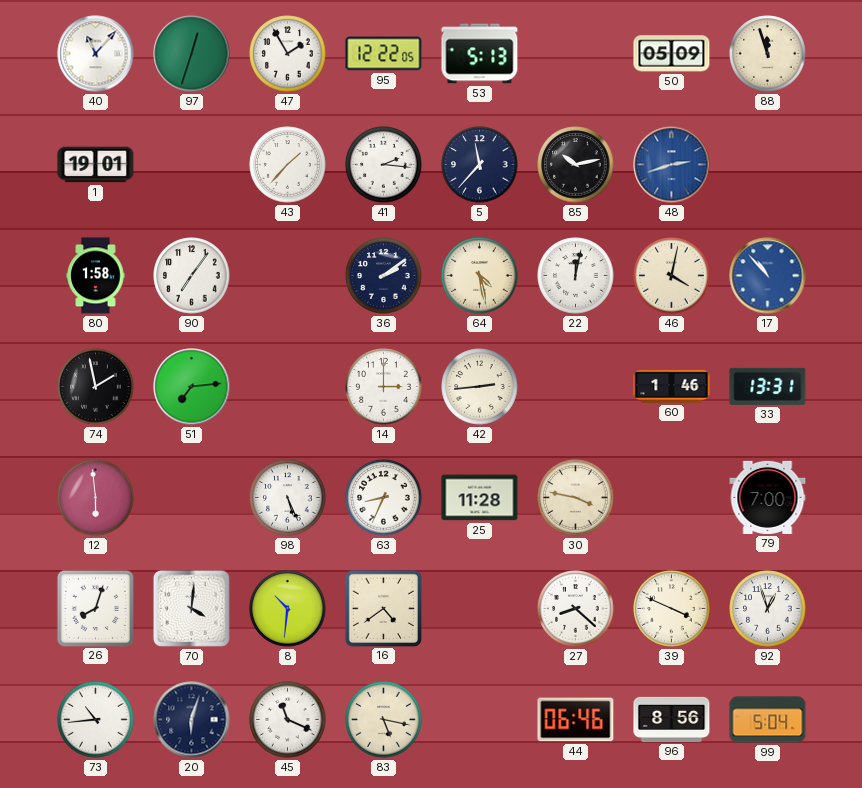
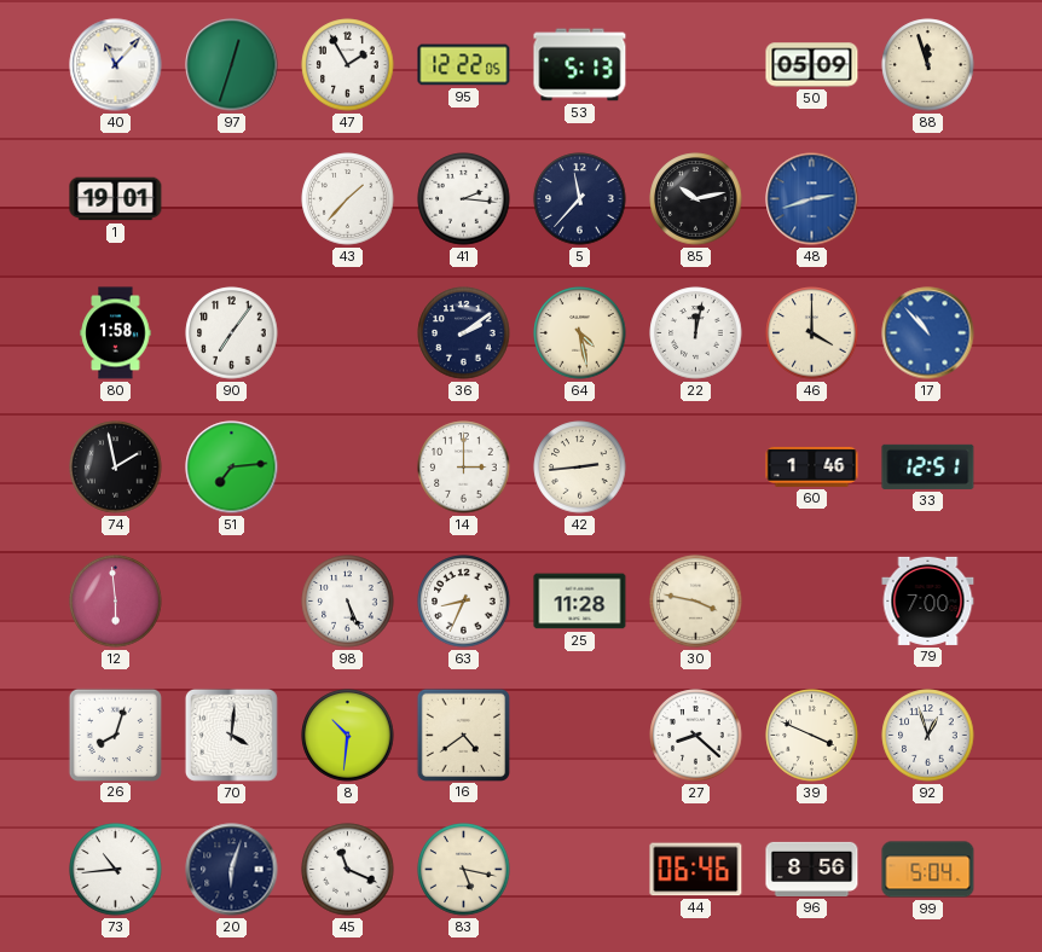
46: 4:02 -> 4:00
33: 13:31 -> 12:51
